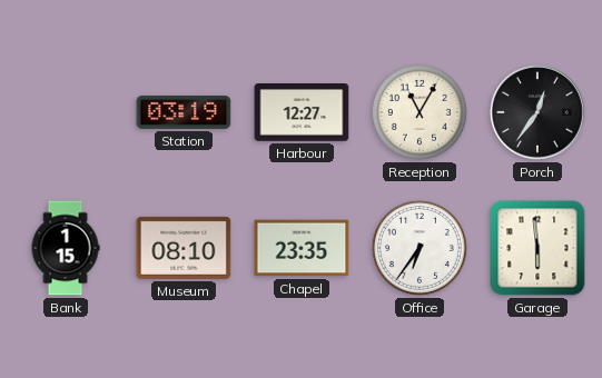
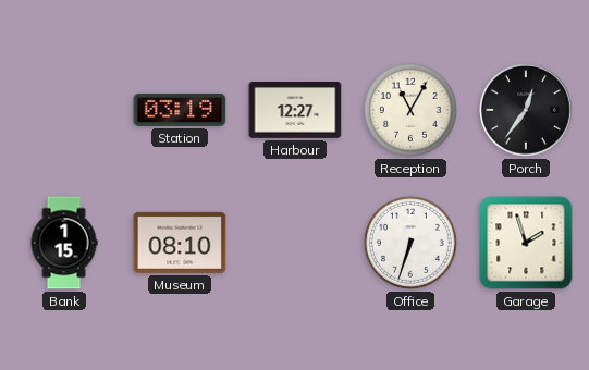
Chapel: 23:35 -> none
Office: 6:36 -> 6:33
Garage: 5:59 -> 1:57
